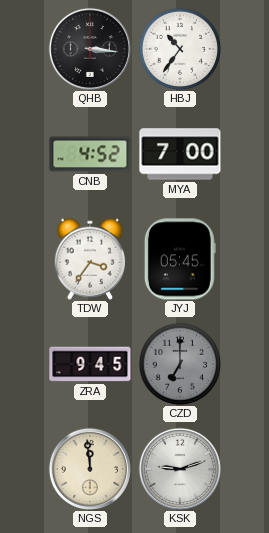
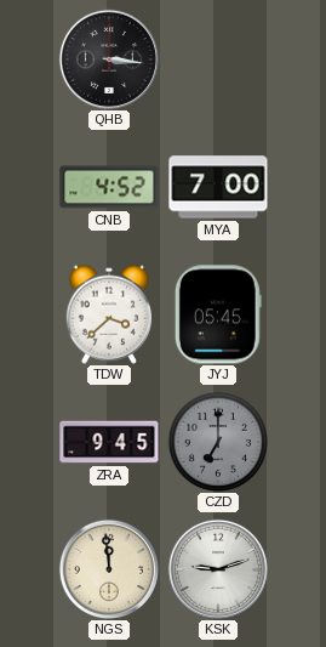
HBJ: 10:36 -> none
TDW: 3:36 -> 3:38
